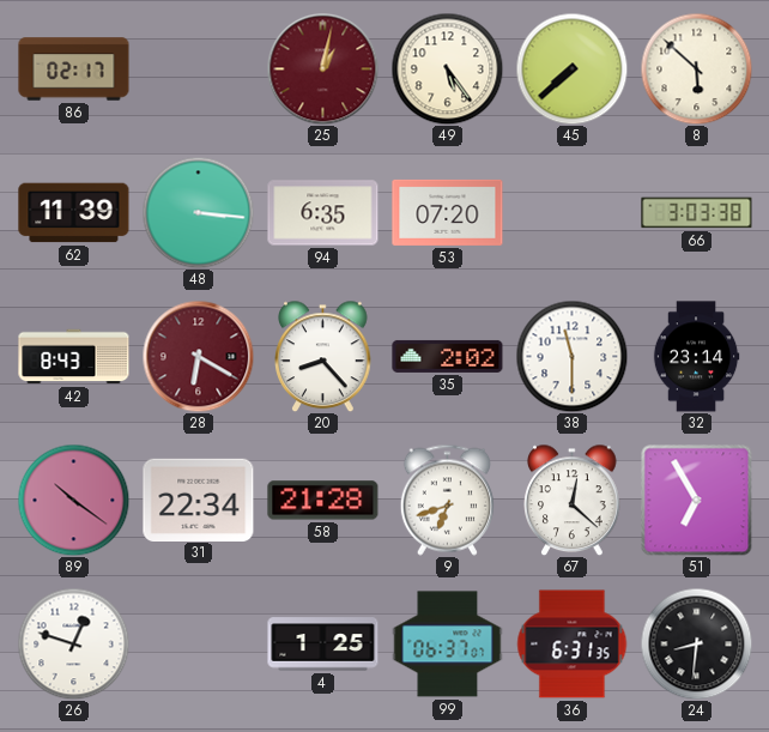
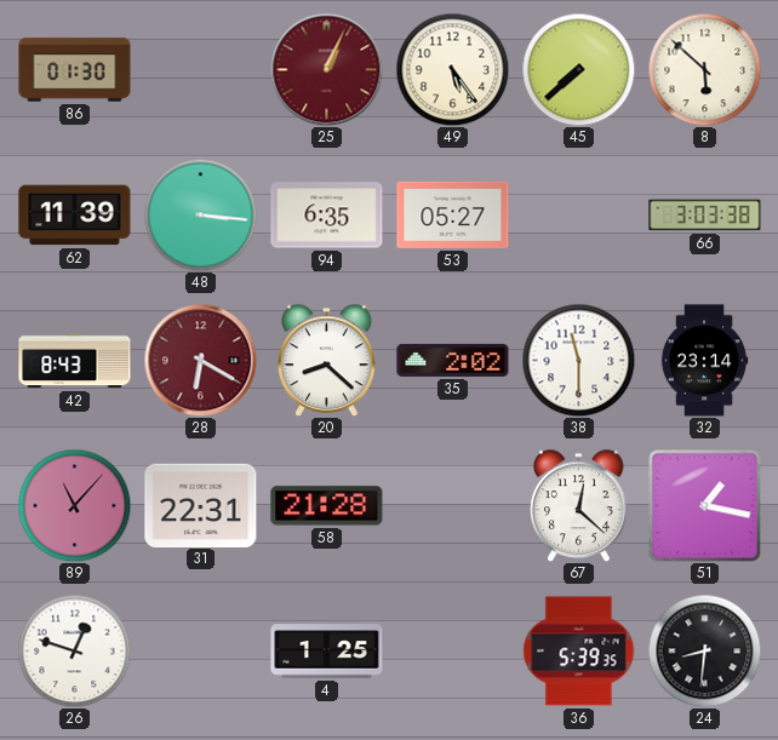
86: 02:17 -> 01:30
25: 1:02 -> 1:04
53: 07:20 -> 05:27
20: 8:23 -> 8:22
89: 10:21 -> 11:07
31: 22:34 -> 22:31
9: 6:42 -> none
51: 6:55 -> 1:17
99: 06:37 -> none
36: 6:31 -> 5:39
